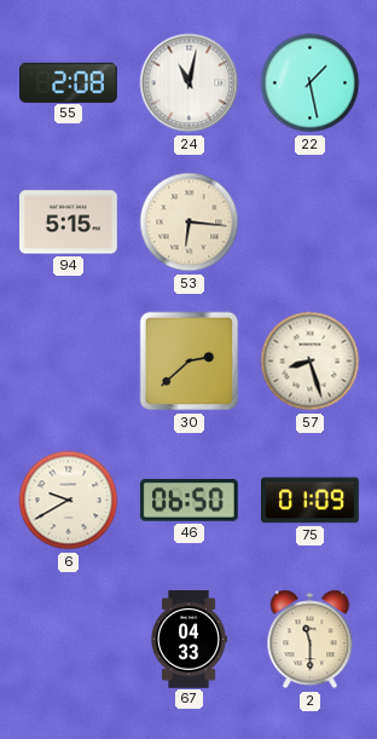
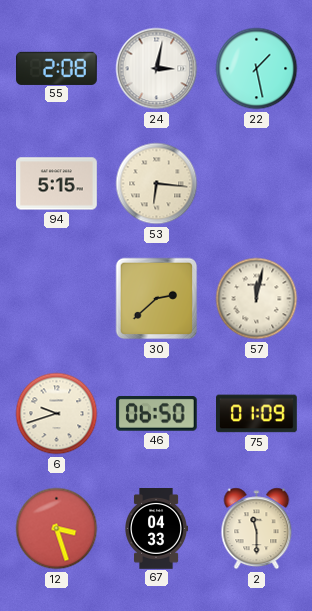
24: 11:02 -> 3:02
57: 8:27 -> 12:02
6: 9:40 -> 9:42
12: none -> 3:27
